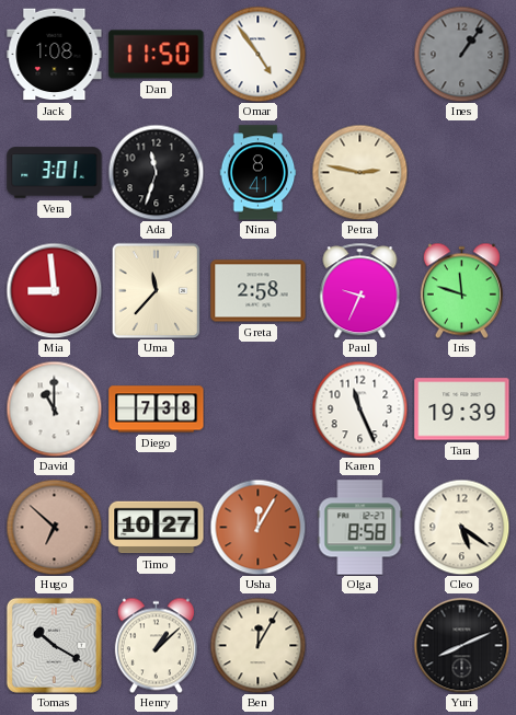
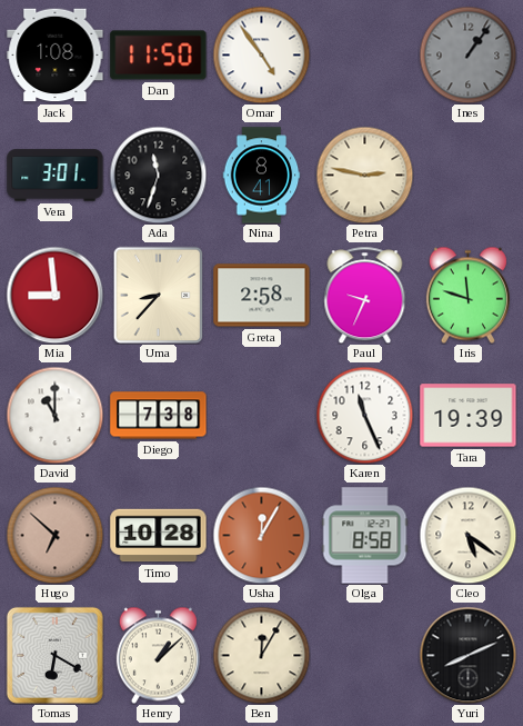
Uma: 11:37 -> 8:37
Timo: 10:27 -> 10:28
Tomas: 10:20 -> 6:20
